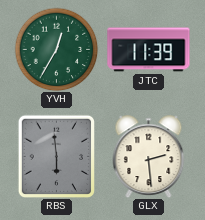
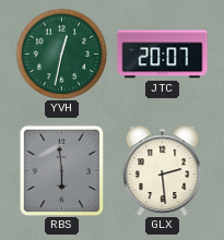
YVH: 12:35 -> 12:32
JTC: 11:39 -> 20:07
